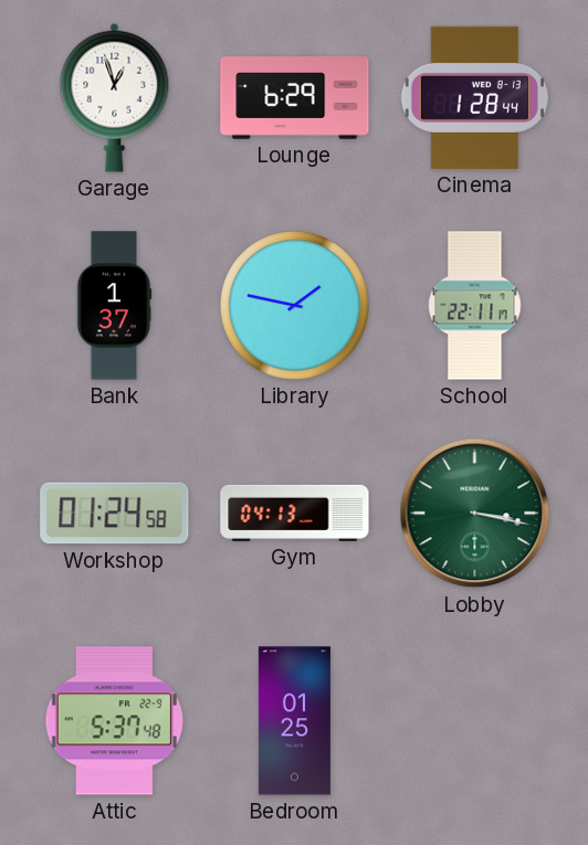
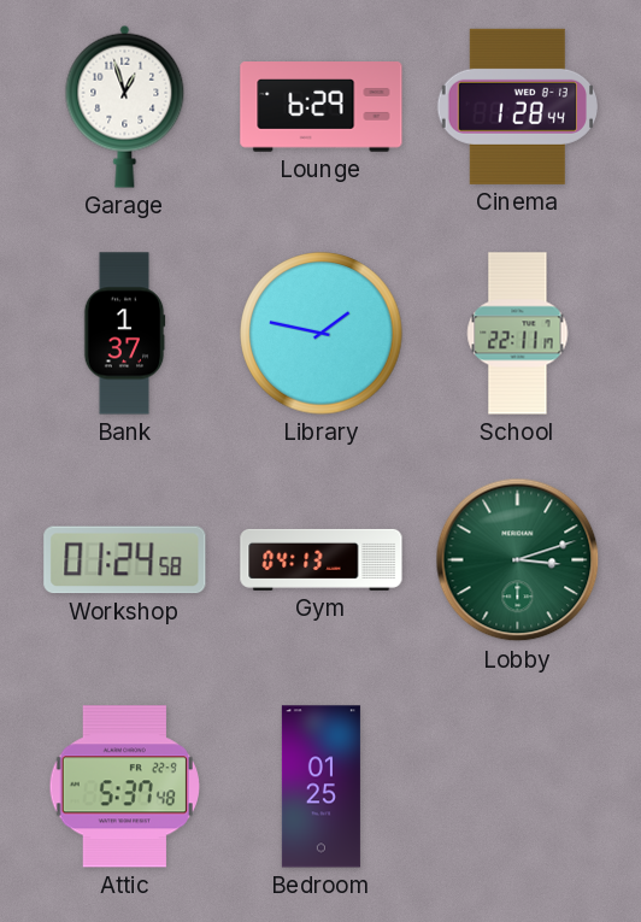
Lobby: 3:17 -> 3:12
